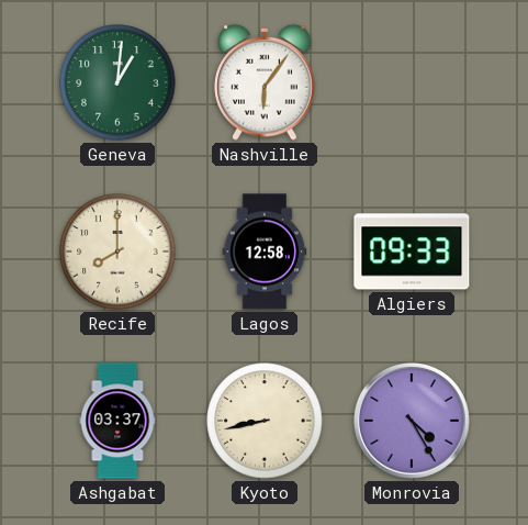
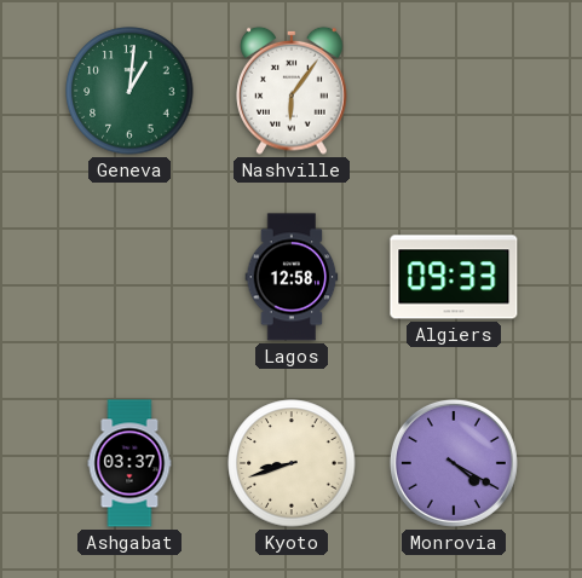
Recife: 8:00 -> none
Kyoto: 8:43 -> 8:42
Monrovia: 4:25 -> 4:20
